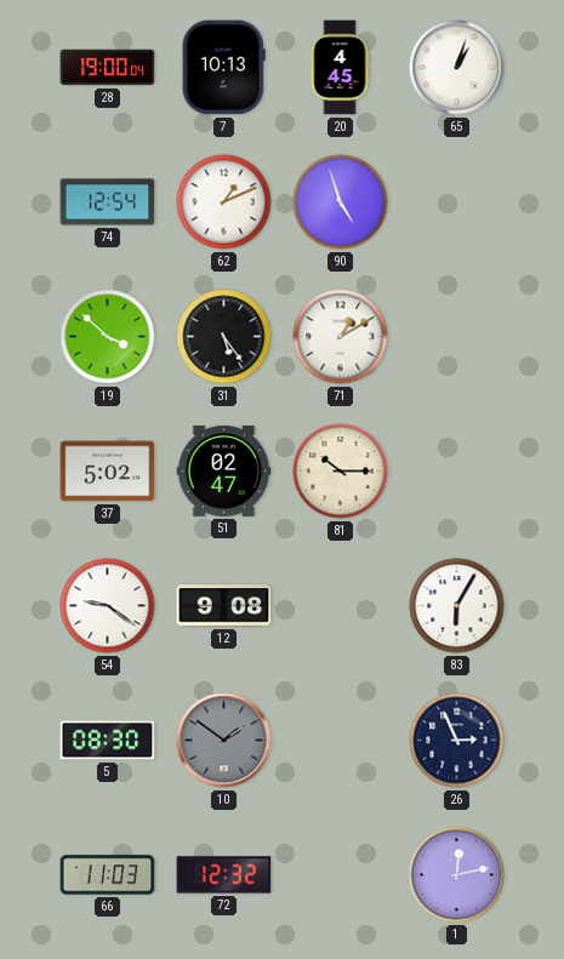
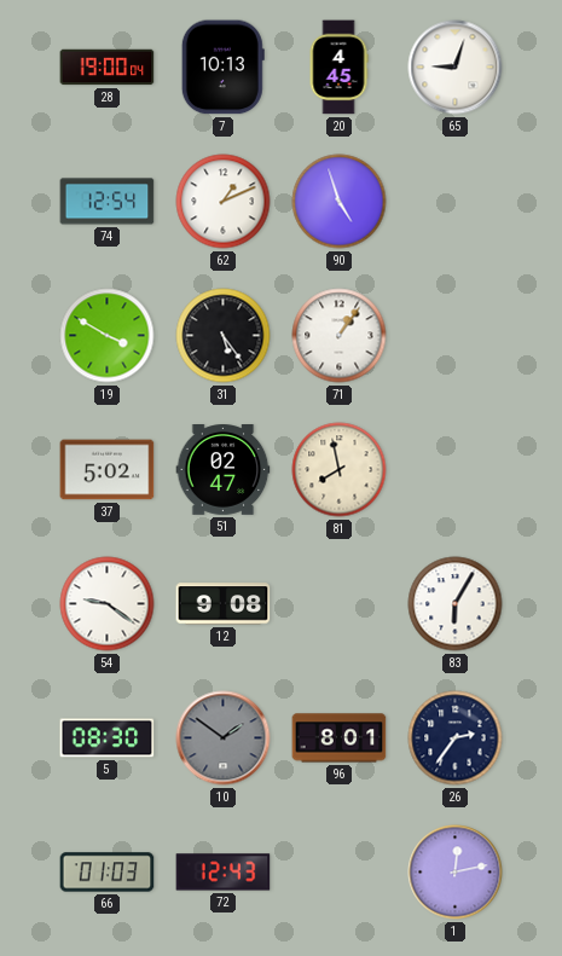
65: 1:03 -> 9:03
19: 3:52 -> 3:50
71: 1:10 -> 1:06
81: 10:15 -> 7:58
96: none -> 8:01
26: 2:56 -> 2:36
66: 11:03 -> 01:03
72: 12:32 -> 12:43
